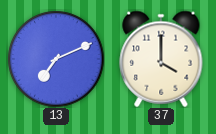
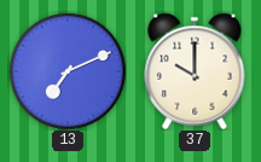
37: 4:00 -> 10:00
